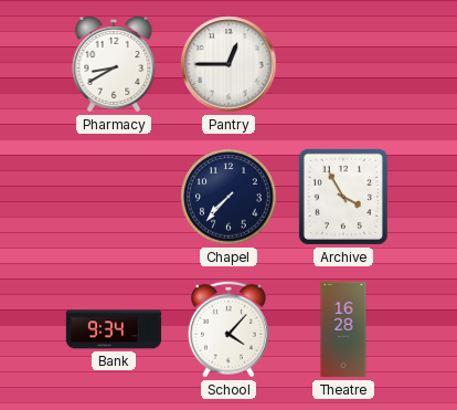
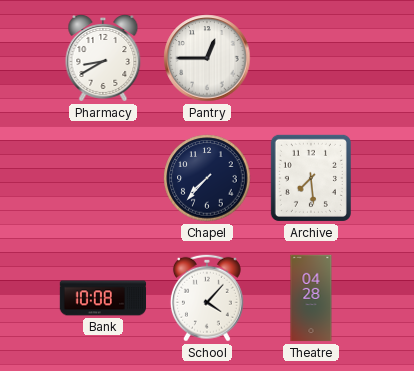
Archive: 3:55 -> 7:29
Bank: 9:34 -> 10:08
Theatre: 16:28 -> 04:28
